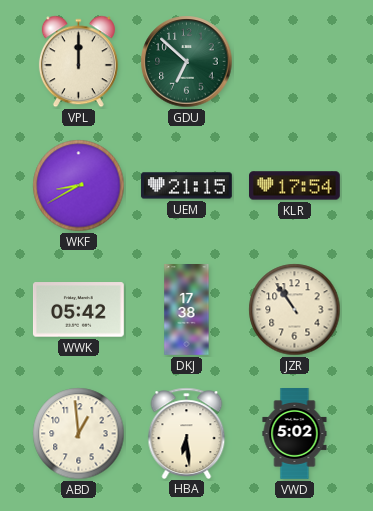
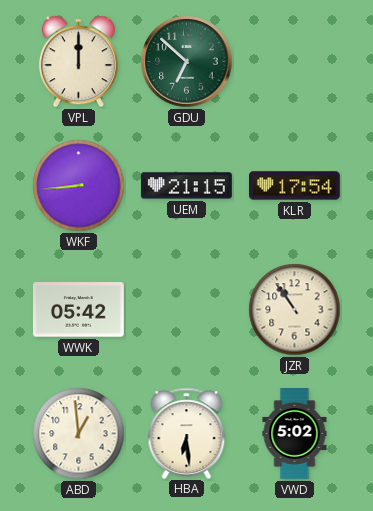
WKF: 8:40 -> 8:44
DKJ: 17:38 -> none
